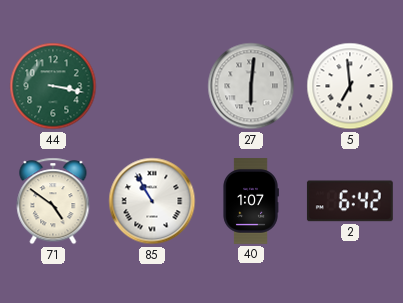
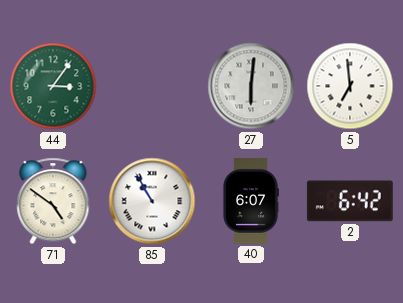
44: 3:17 -> 3:06
40: 1:07 -> 6:07
